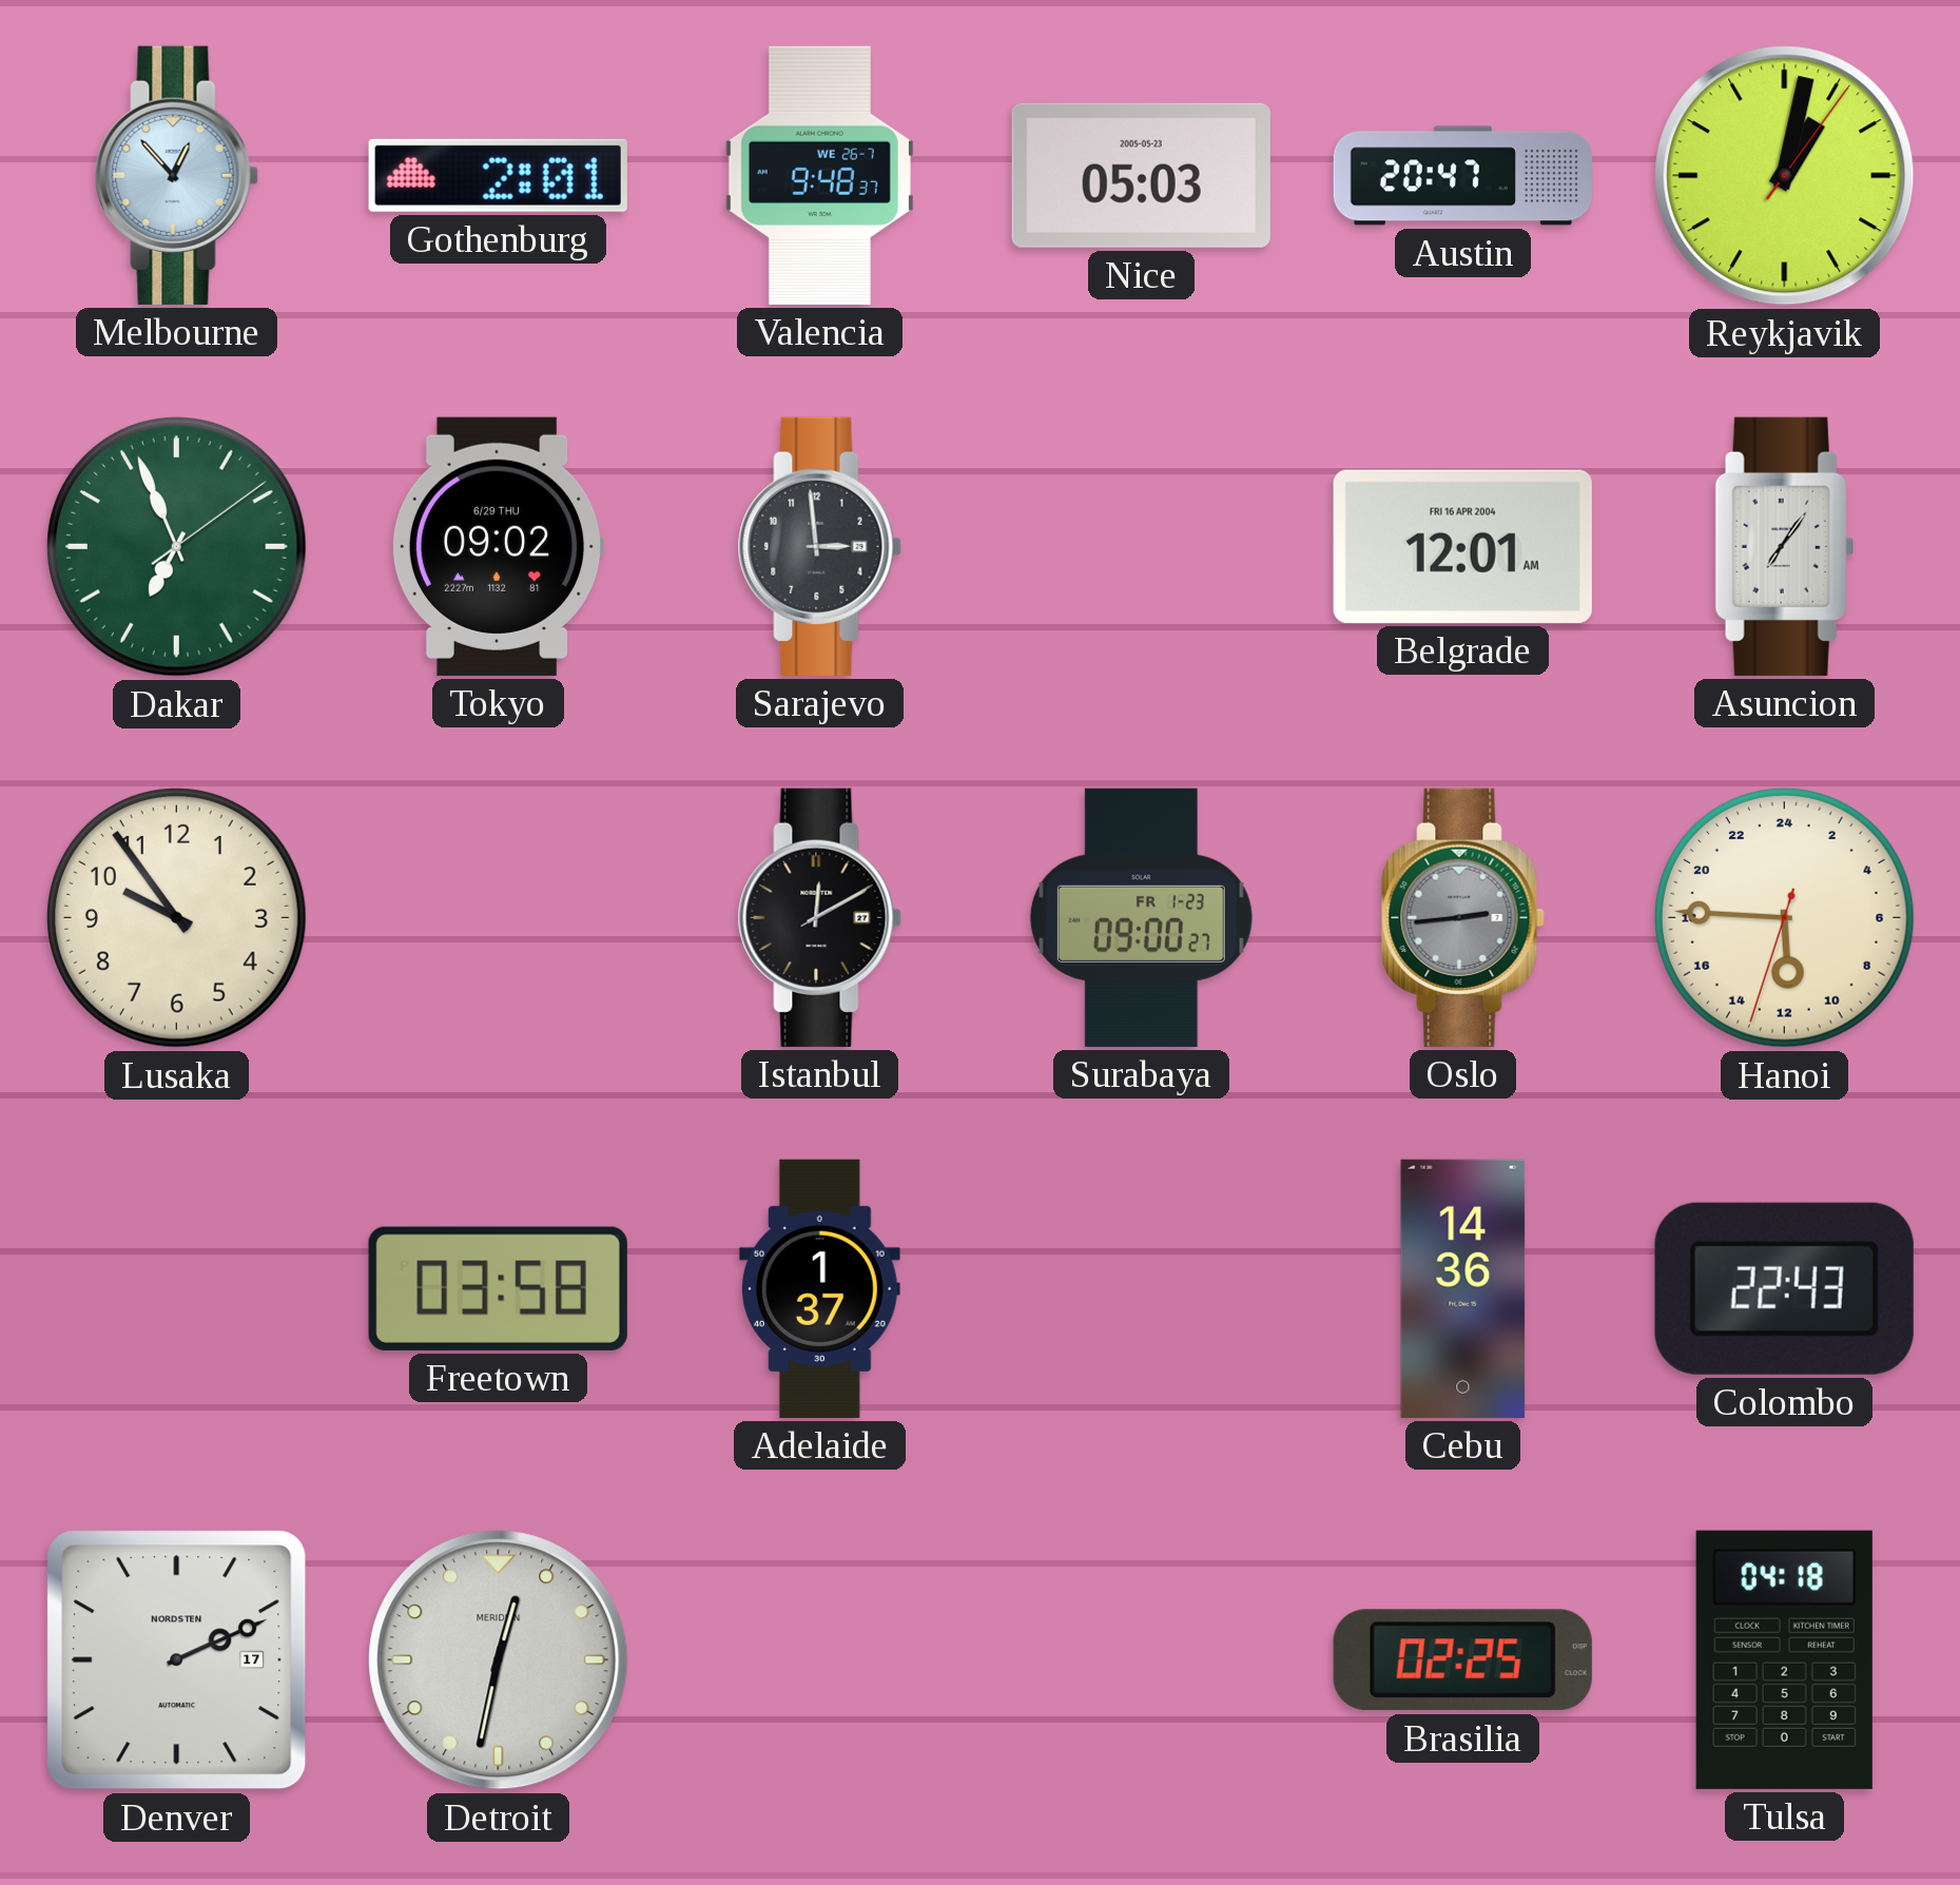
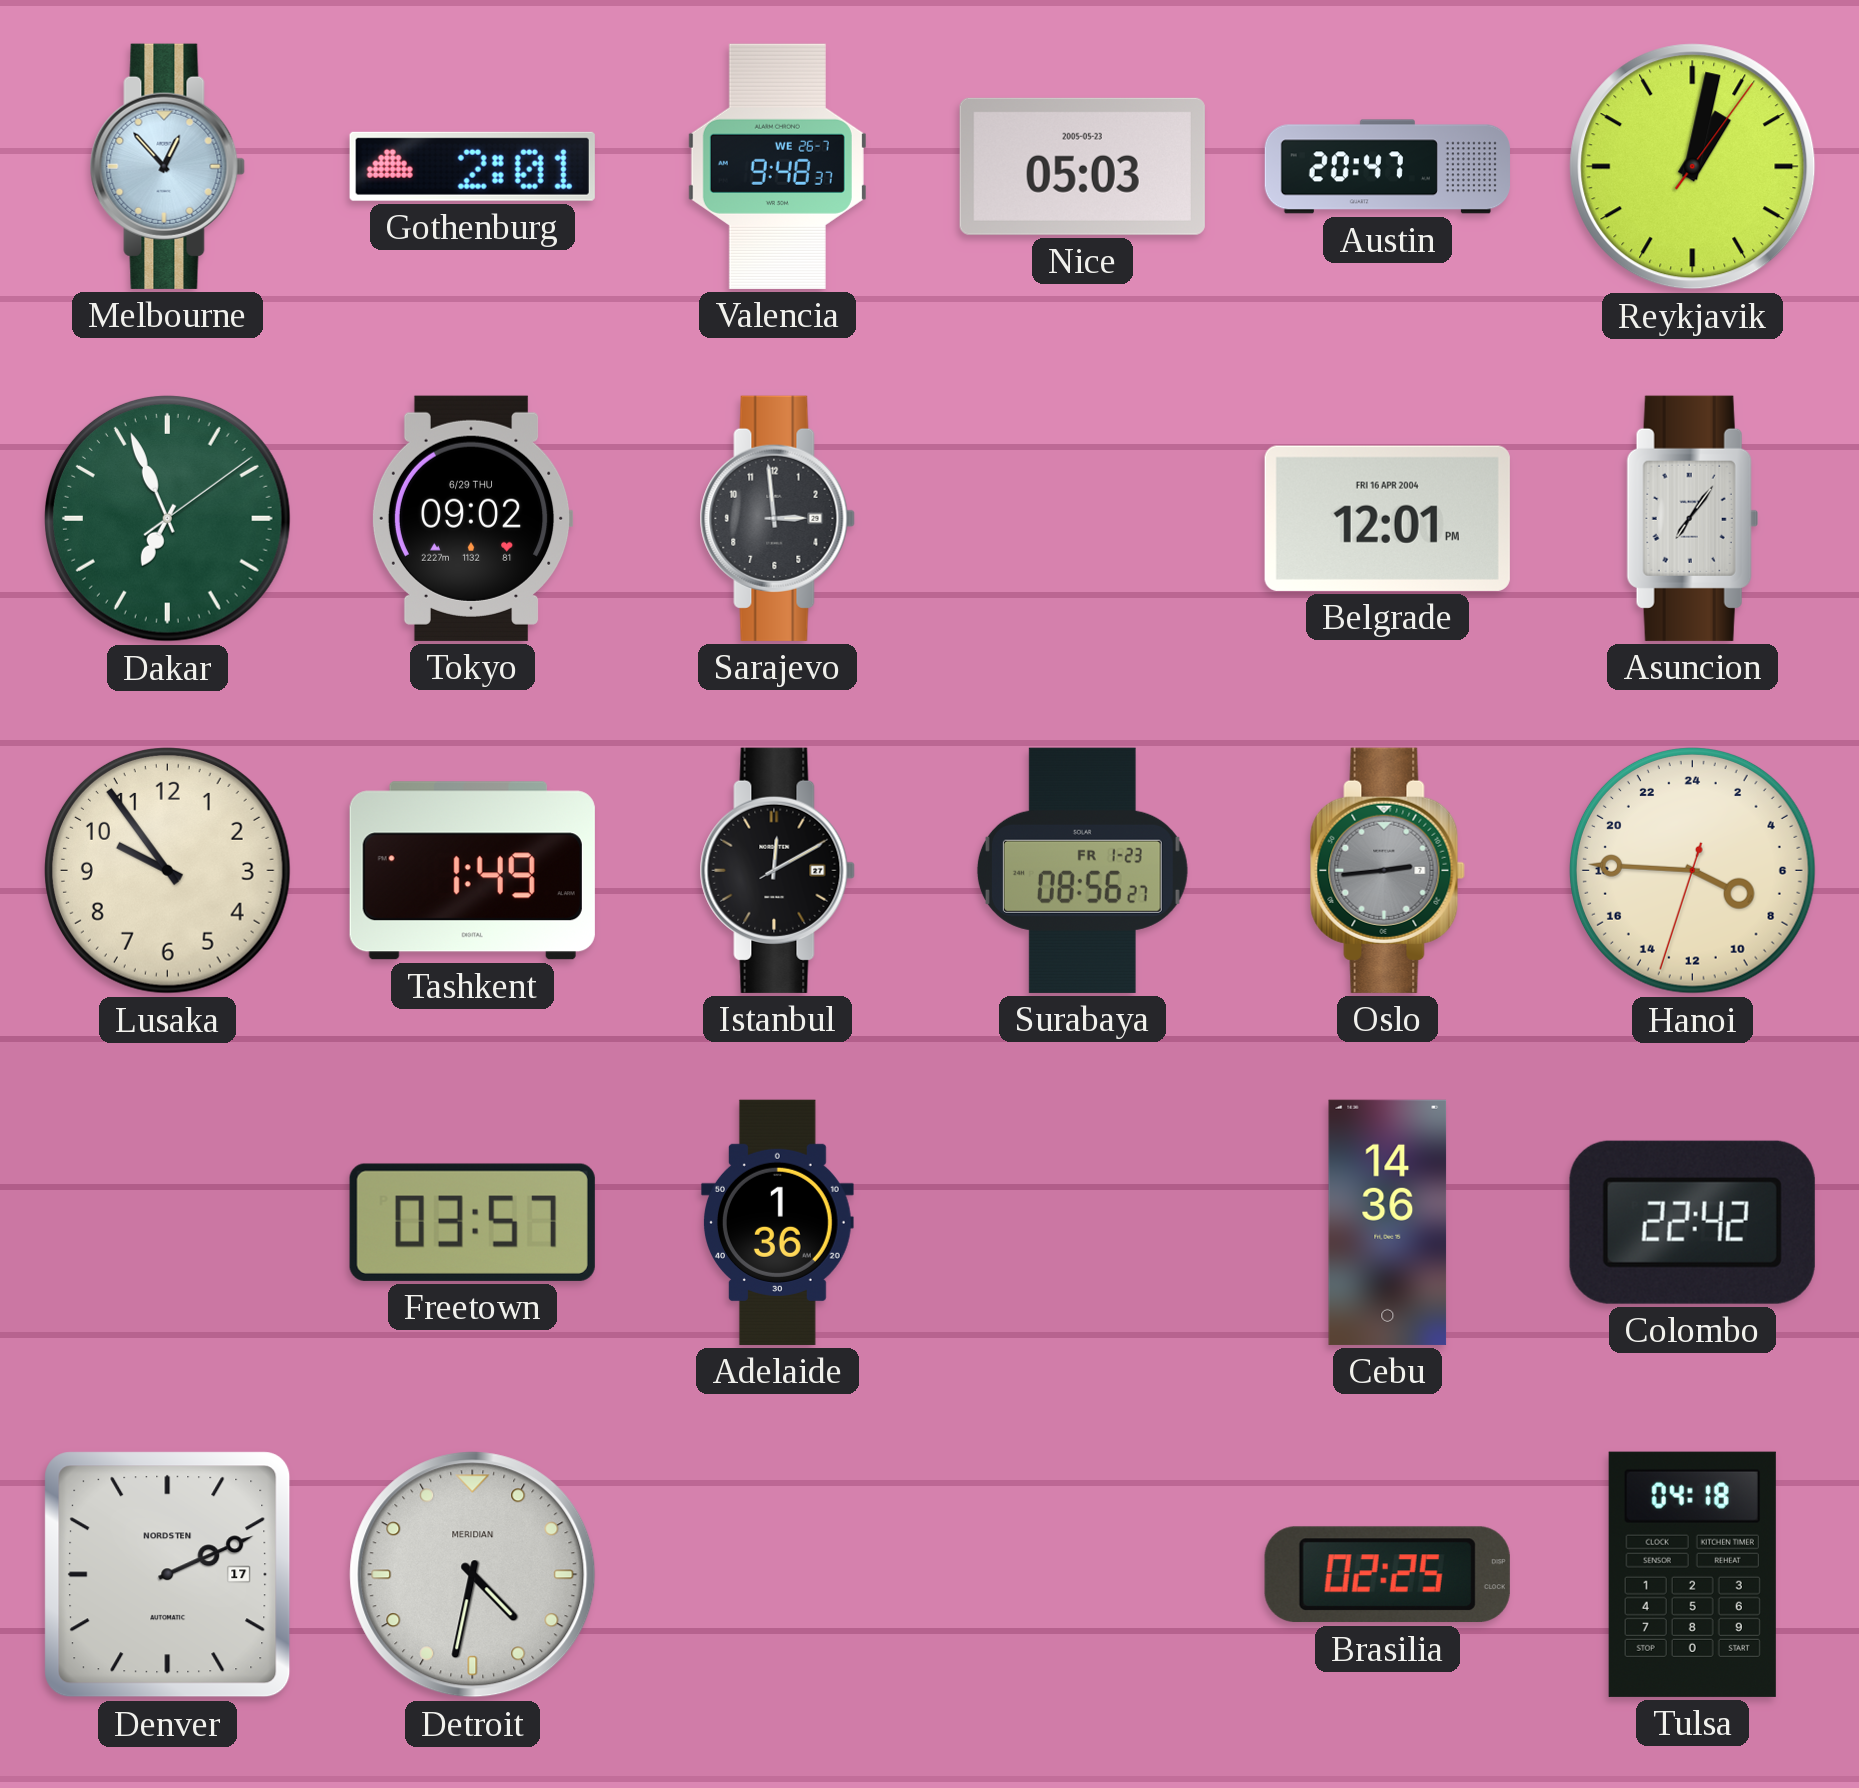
Belgrade: 12:01 AM -> 12:01 PM
Tashkent: none -> 1:49
Surabaya: 09:00 -> 08:56
Hanoi: 11:45 -> 7:45
Freetown: 03:58 -> 03:57
Adelaide: 1:37 -> 1:36
Colombo: 22:43 -> 22:42
Detroit: 12:32 -> 4:32
